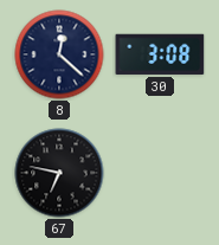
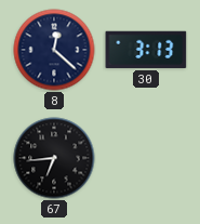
30: 3:08 -> 3:13
67: 6:47 -> 6:44
